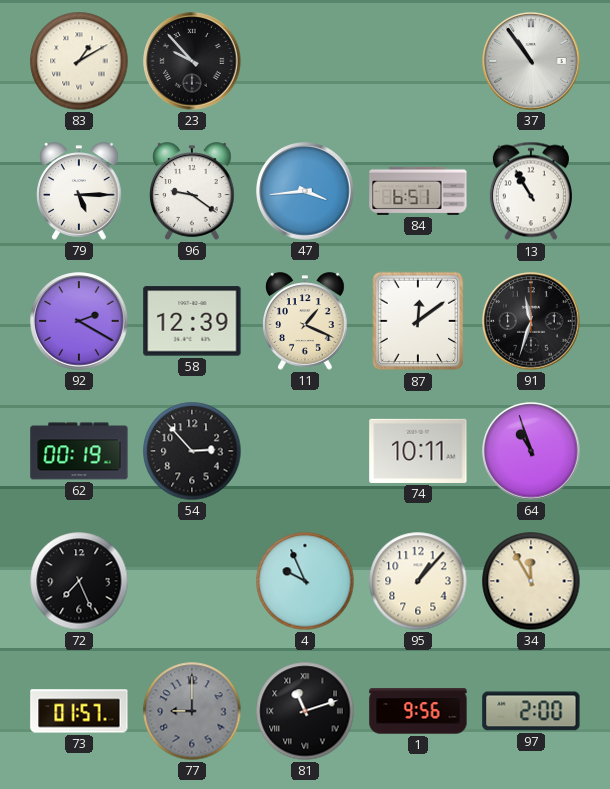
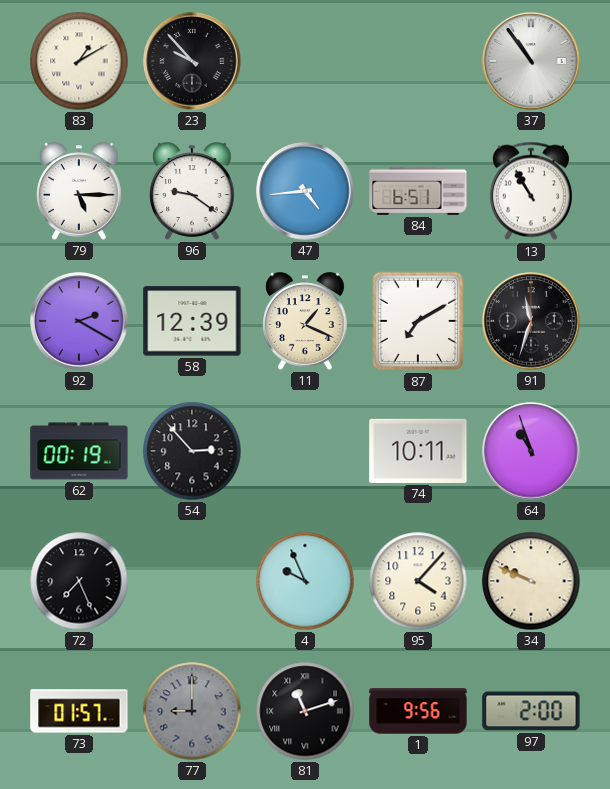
47: 3:44 -> 4:44
87: 12:09 -> 7:10
95: 1:07 -> 4:07
34: 11:55 -> 9:49
